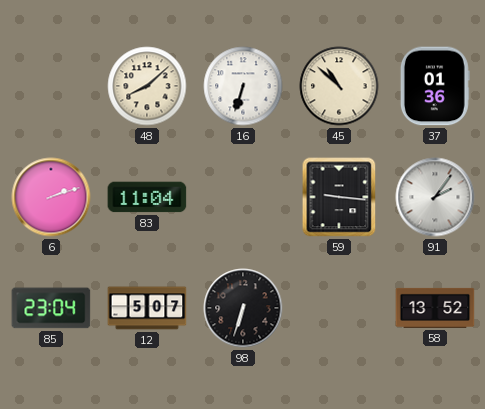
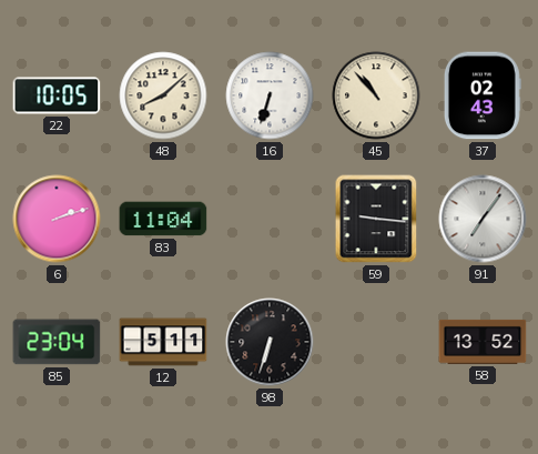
22: none -> 10:05
45: 10:52 -> 10:53
37: 01:36 -> 02:43
91: 2:06 -> 7:06
12: 5:07 -> 5:11
